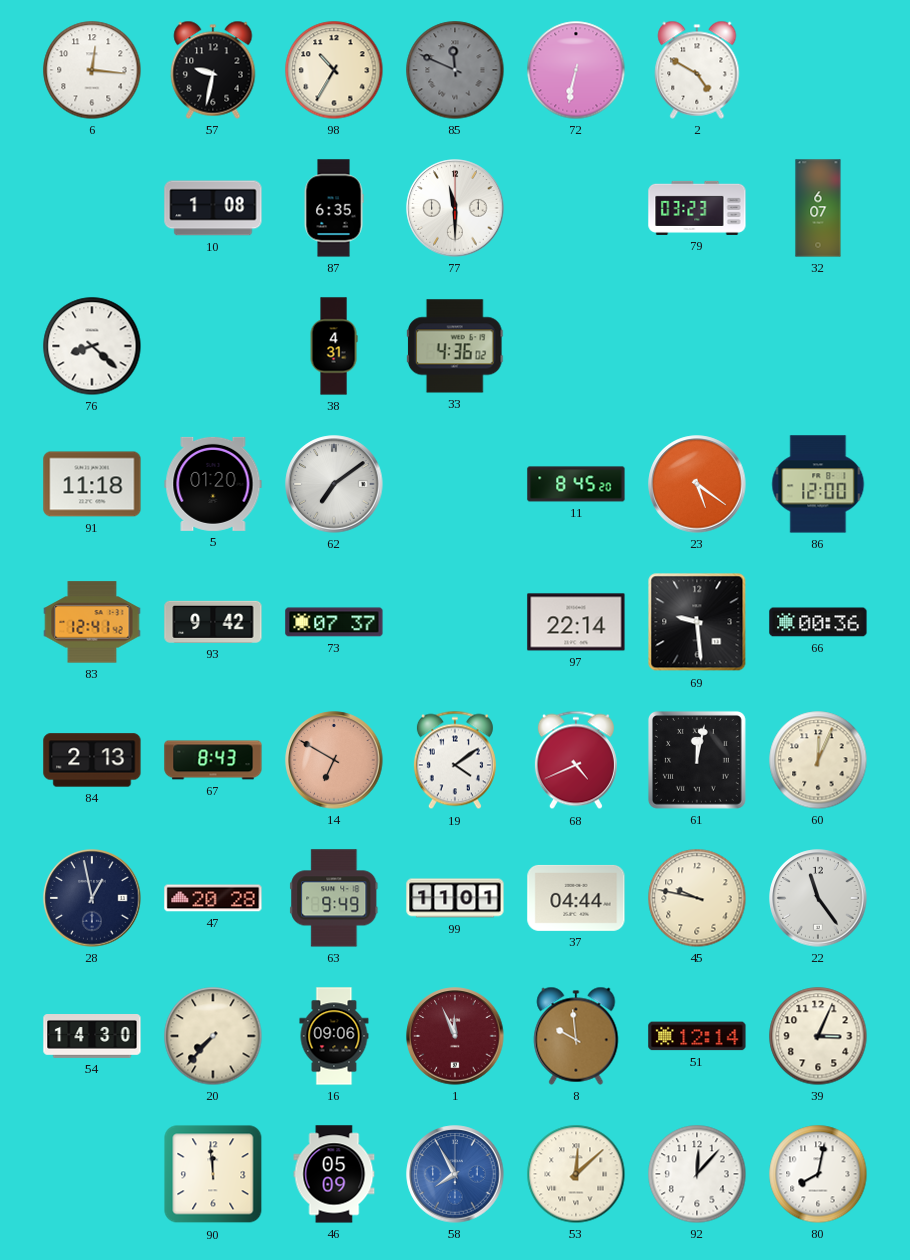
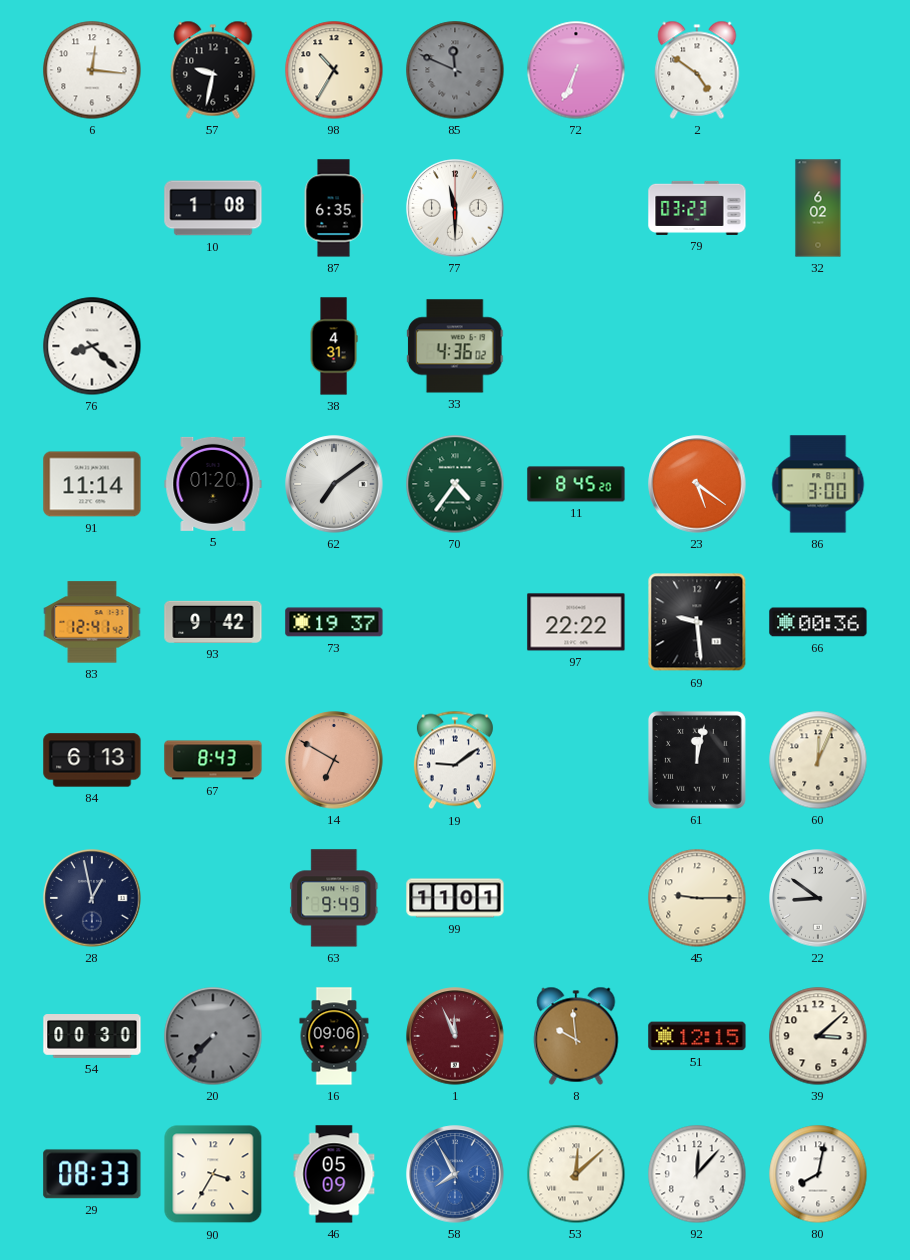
72: 6:32 -> 6:34
2: 4:50 -> 4:51
32: 6:07 -> 6:02
91: 11:18 -> 11:14
70: none -> 4:36
86: 12:00 -> 3:00
73: 07:37 -> 19:37
97: 22:14 -> 22:22
84: 2:13 -> 6:13
19: 4:09 -> 9:09
68: 4:41 -> none
47: 20:28 -> none
37: 04:44 -> none
45: 9:47 -> 9:15
22: 11:24 -> 8:51
54: 14:30 -> 00:30
20 dial: cream -> grey
51: 12:14 -> 12:15
39: 3:04 -> 3:08
29: none -> 08:33
90: 11:59 -> 3:35
